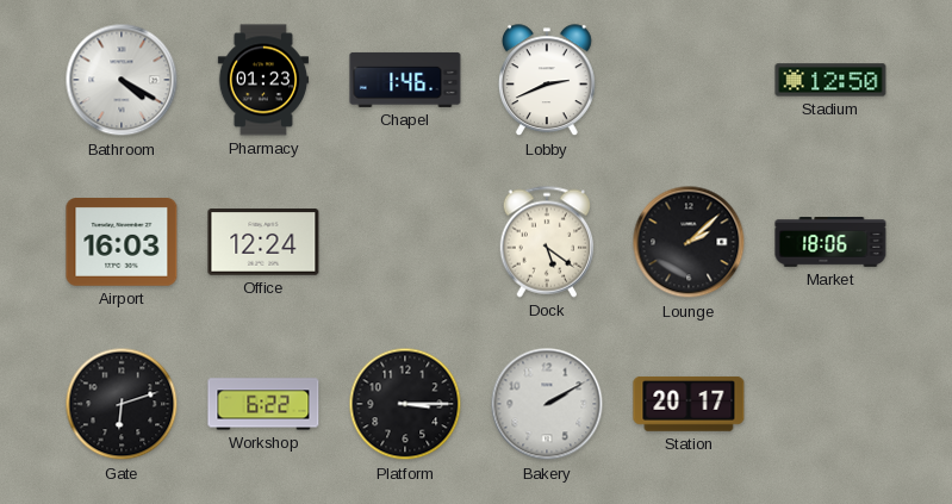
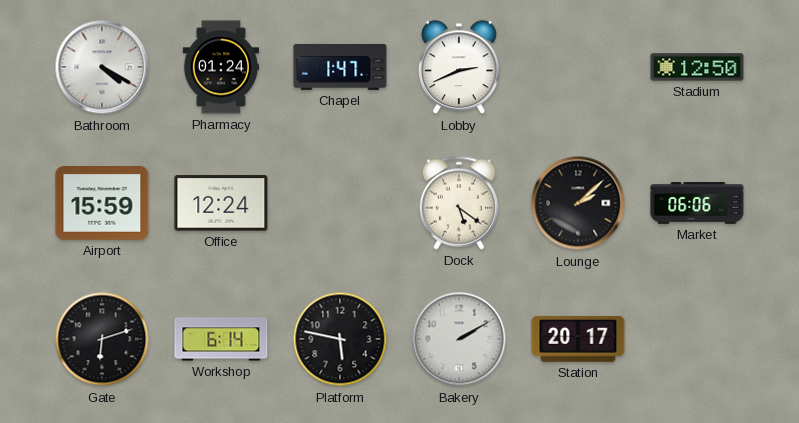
Pharmacy: 01:23 -> 01:24
Chapel: 1:46 -> 1:47
Airport: 16:03 -> 15:59
Market: 18:06 -> 06:06
Workshop: 6:22 -> 6:14
Platform: 3:15 -> 5:47
